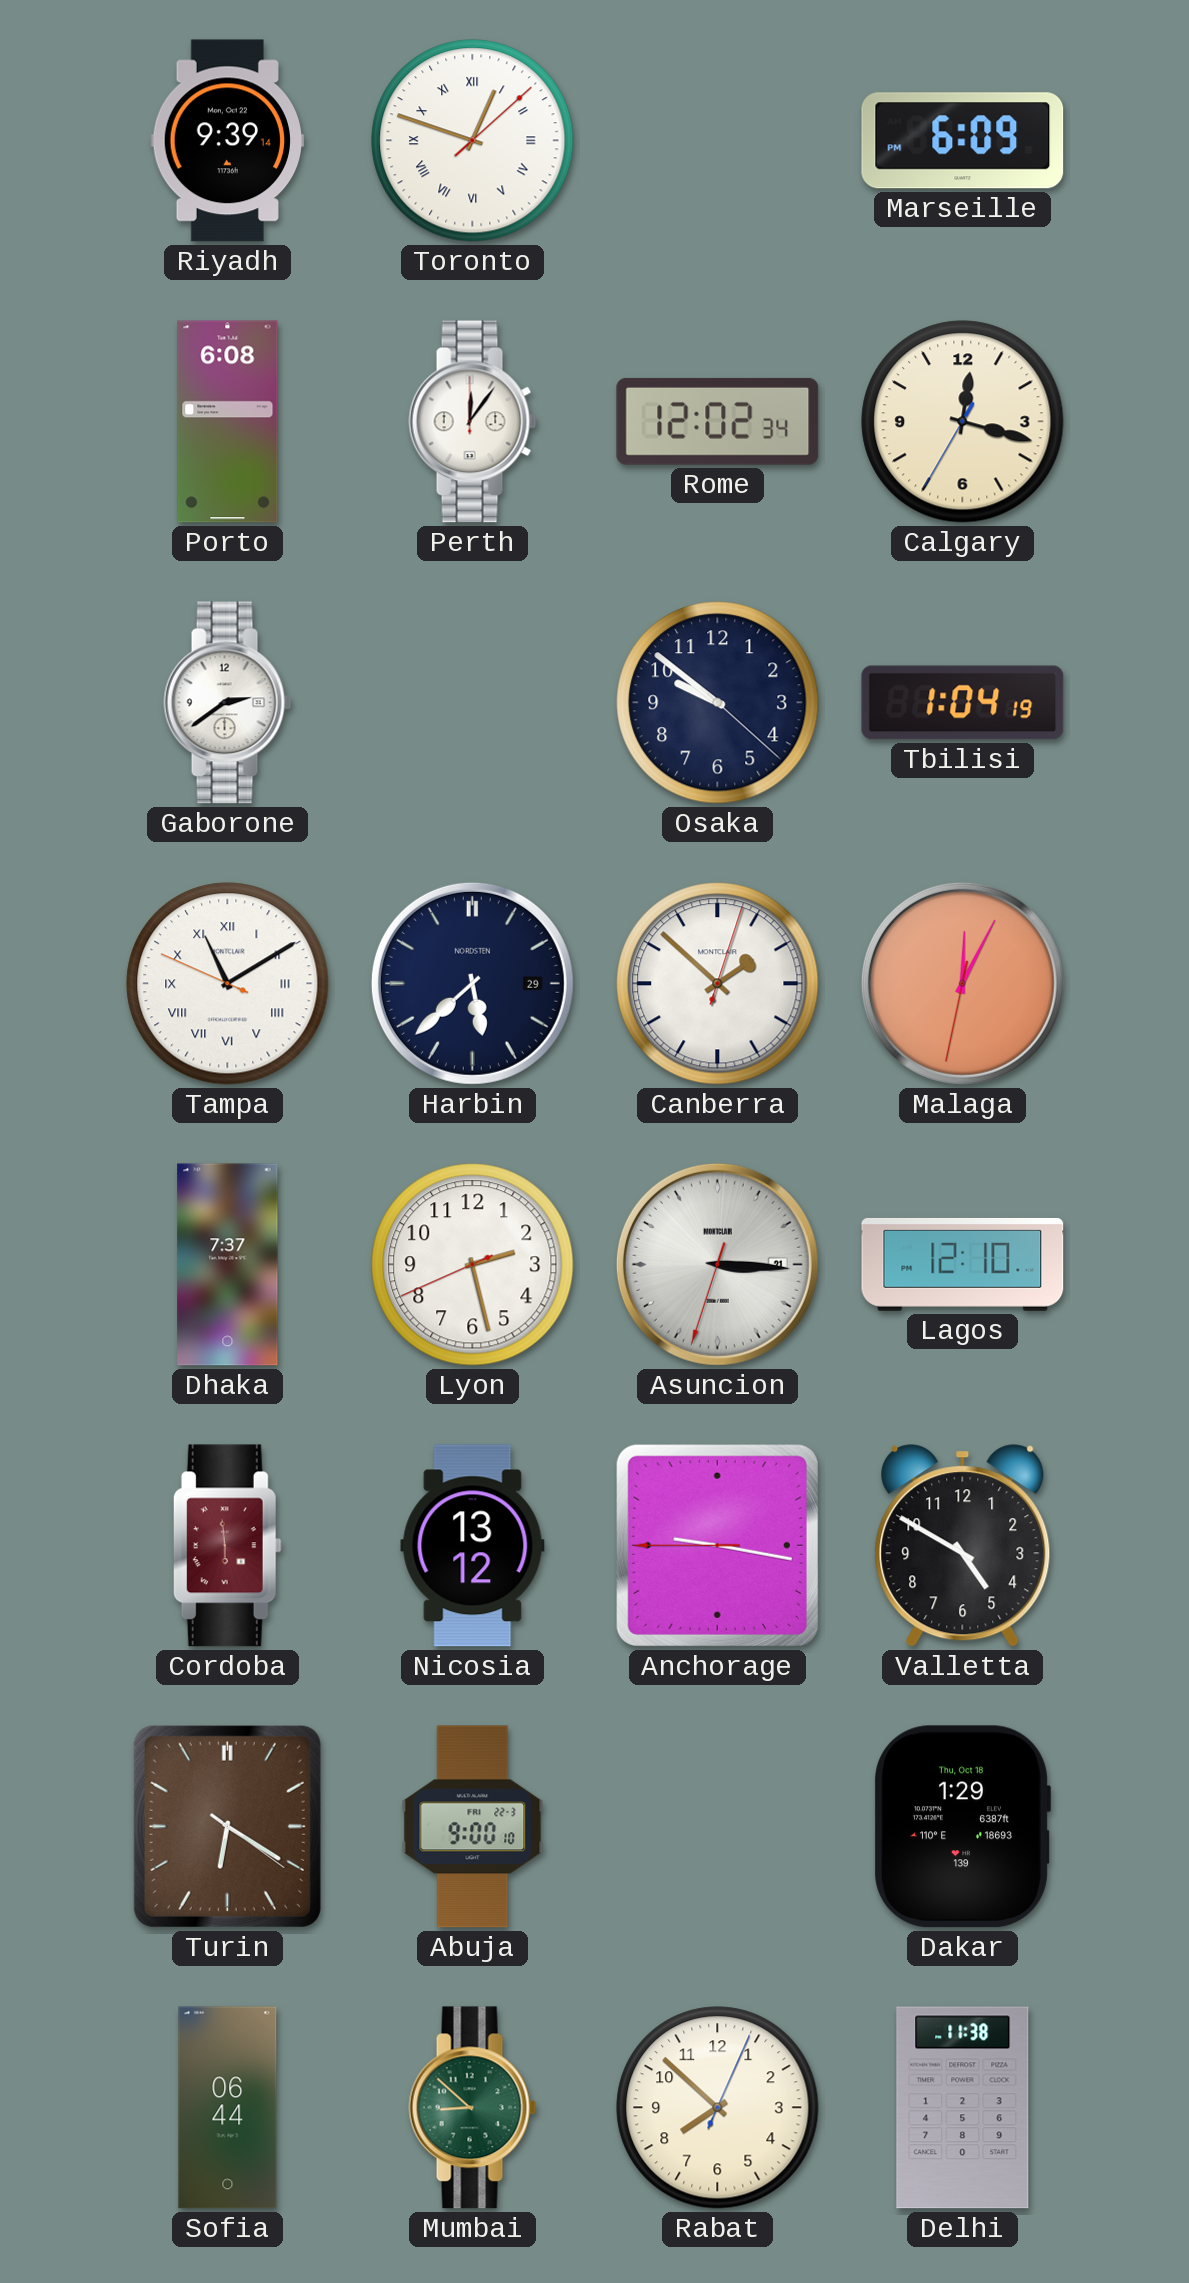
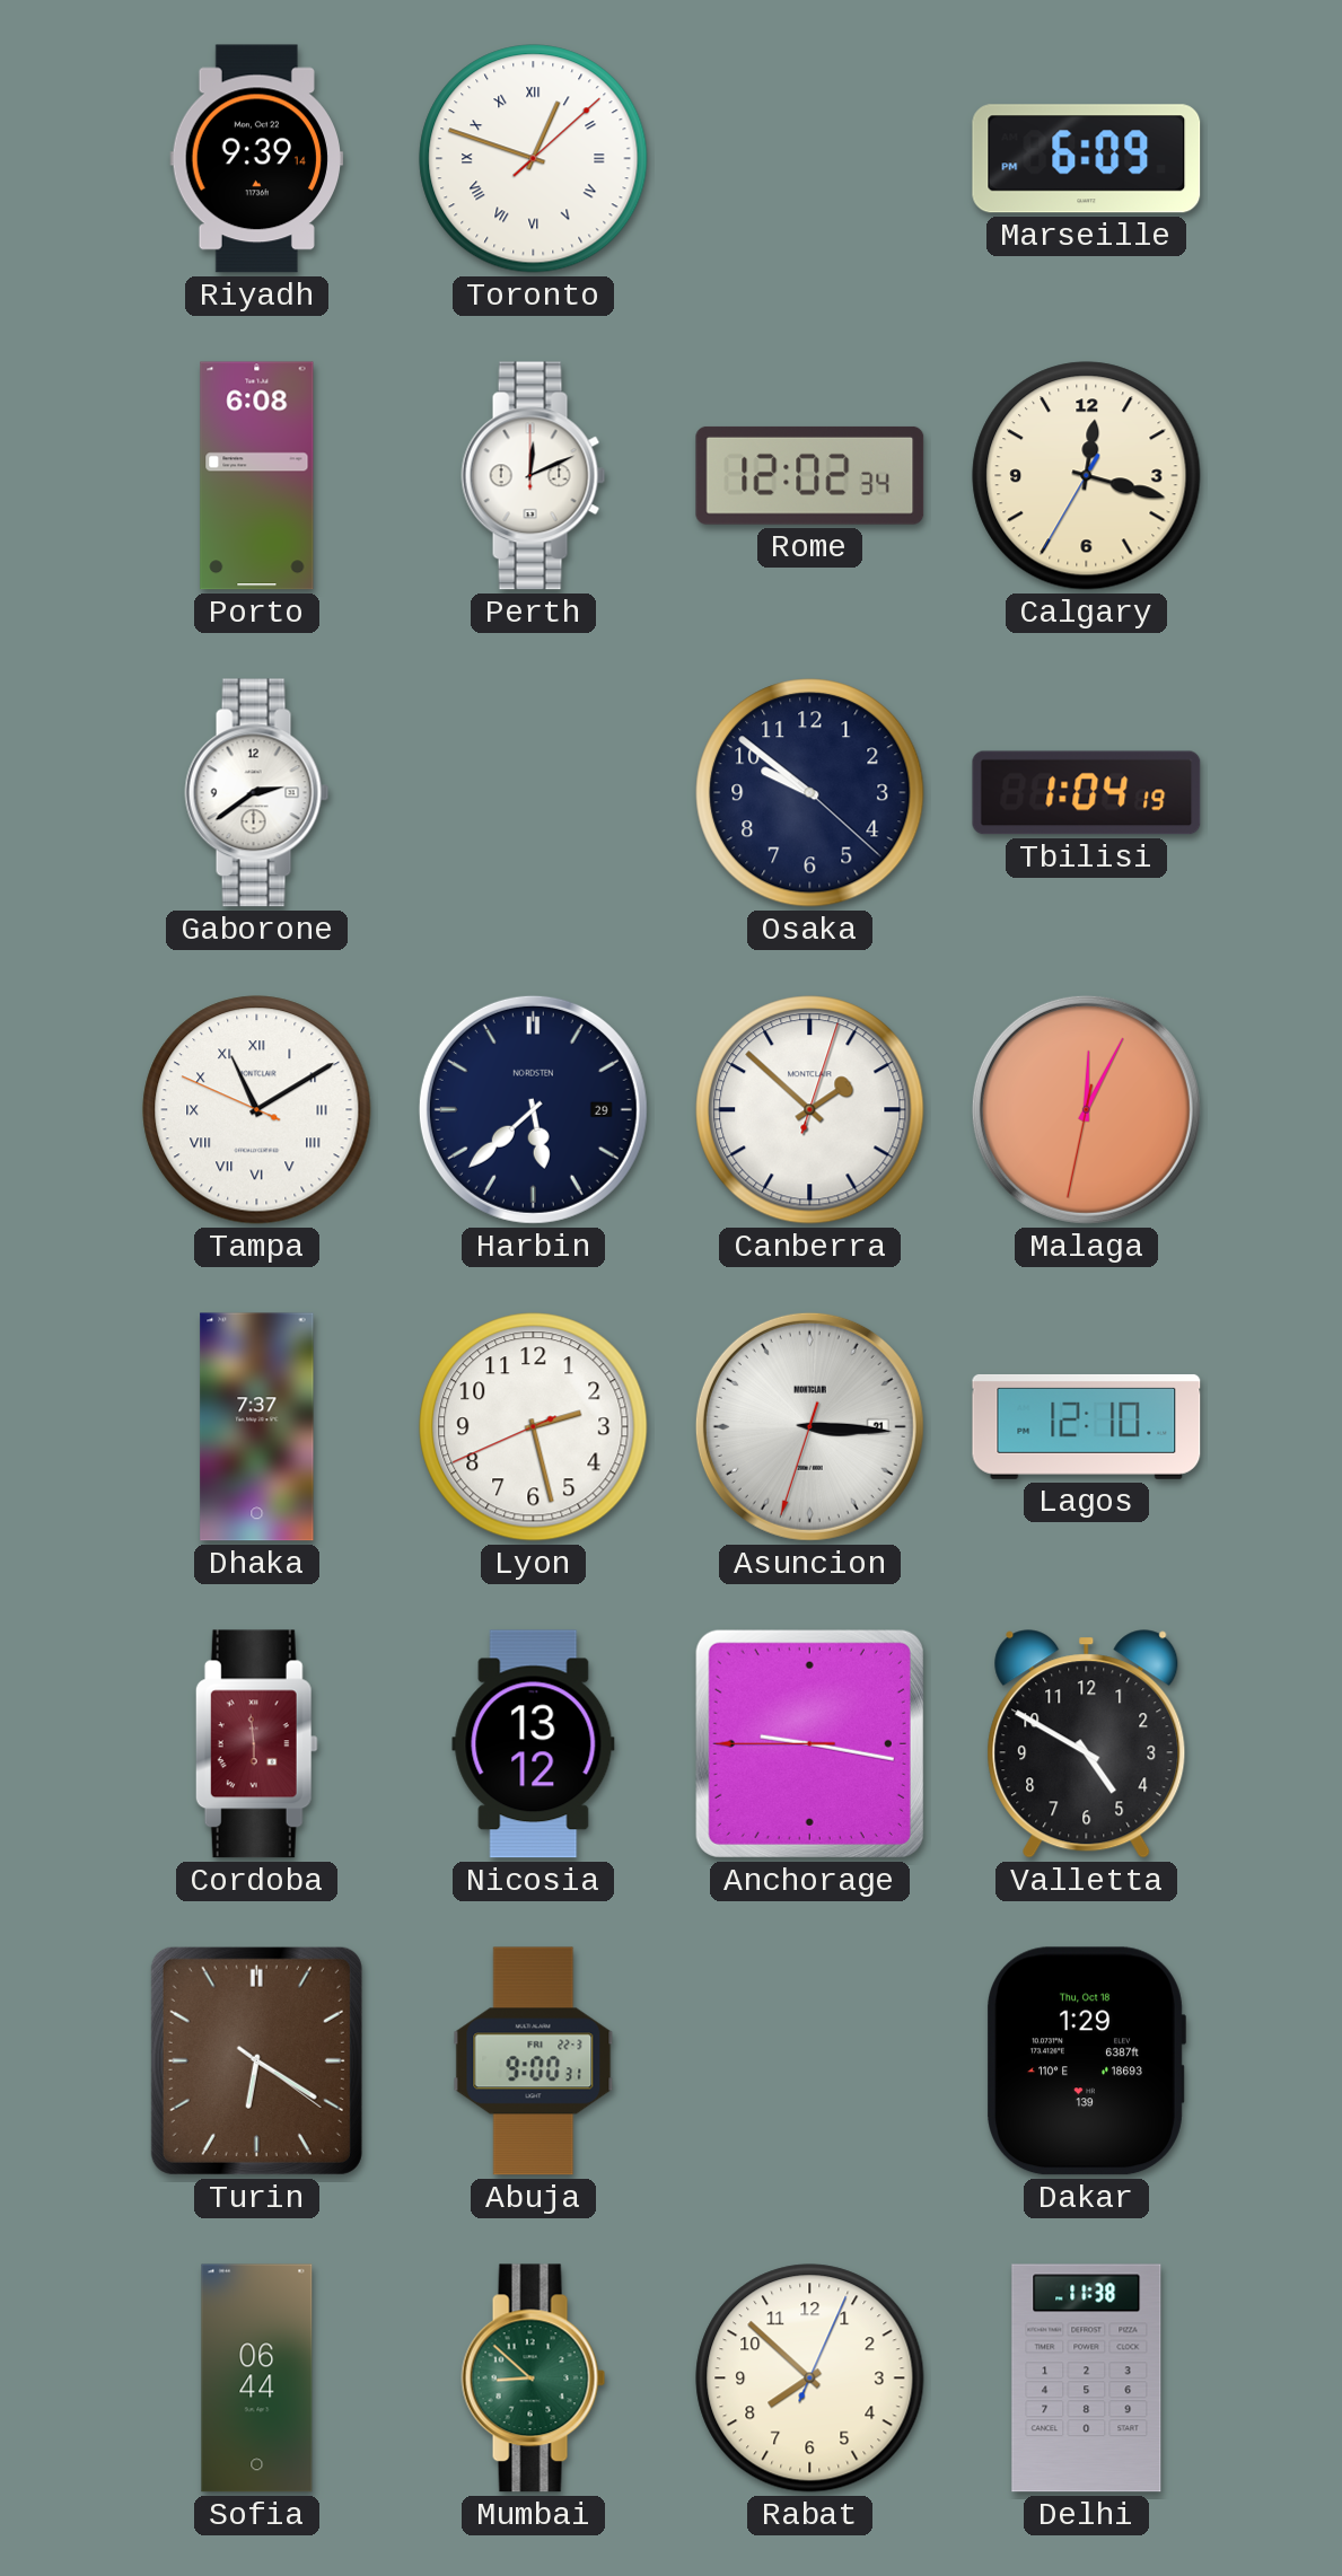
Perth: 12:06 -> 12:11
Abuja: 9:00:10 -> 9:00:31
